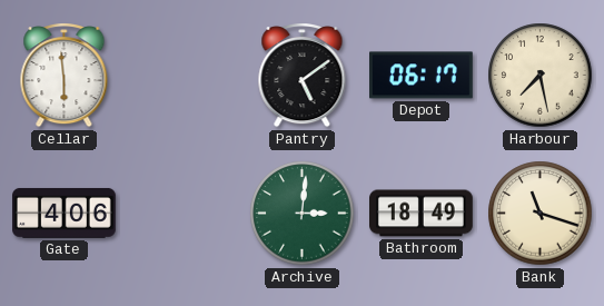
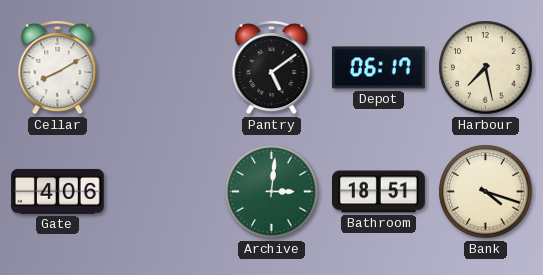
Cellar: 5:59 -> 8:10
Bathroom: 18:49 -> 18:51
Bank: 11:18 -> 4:18
